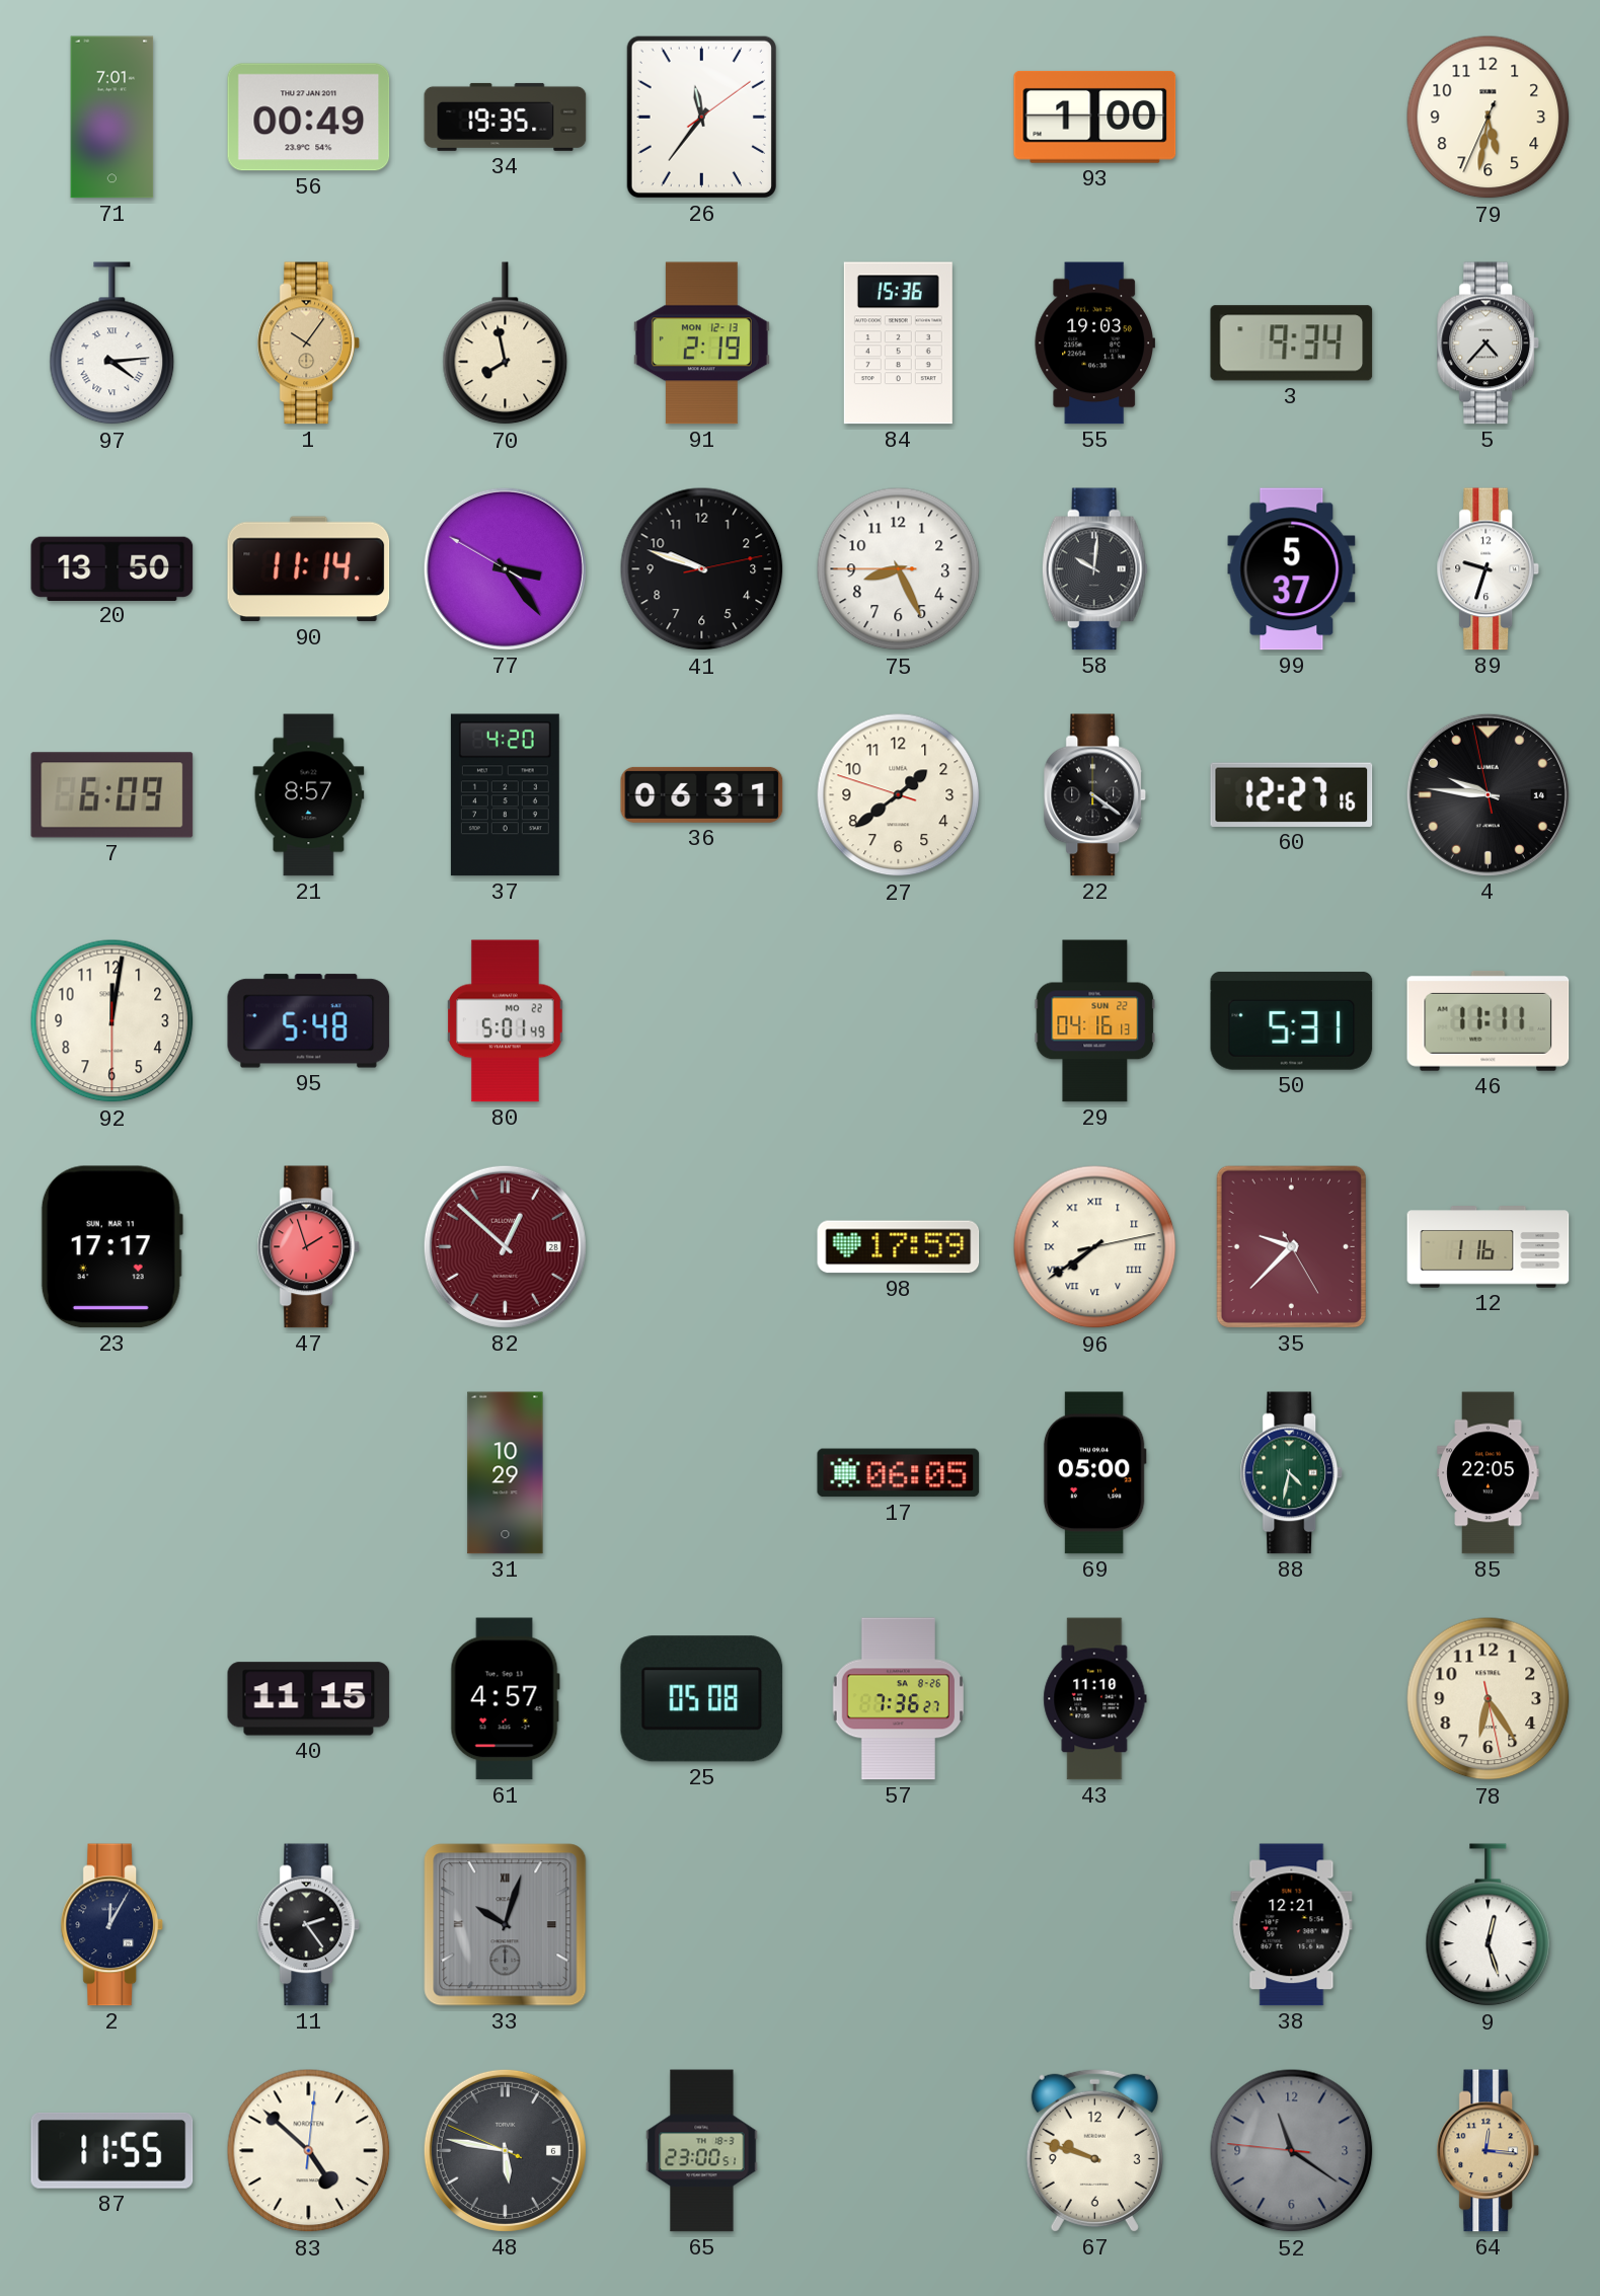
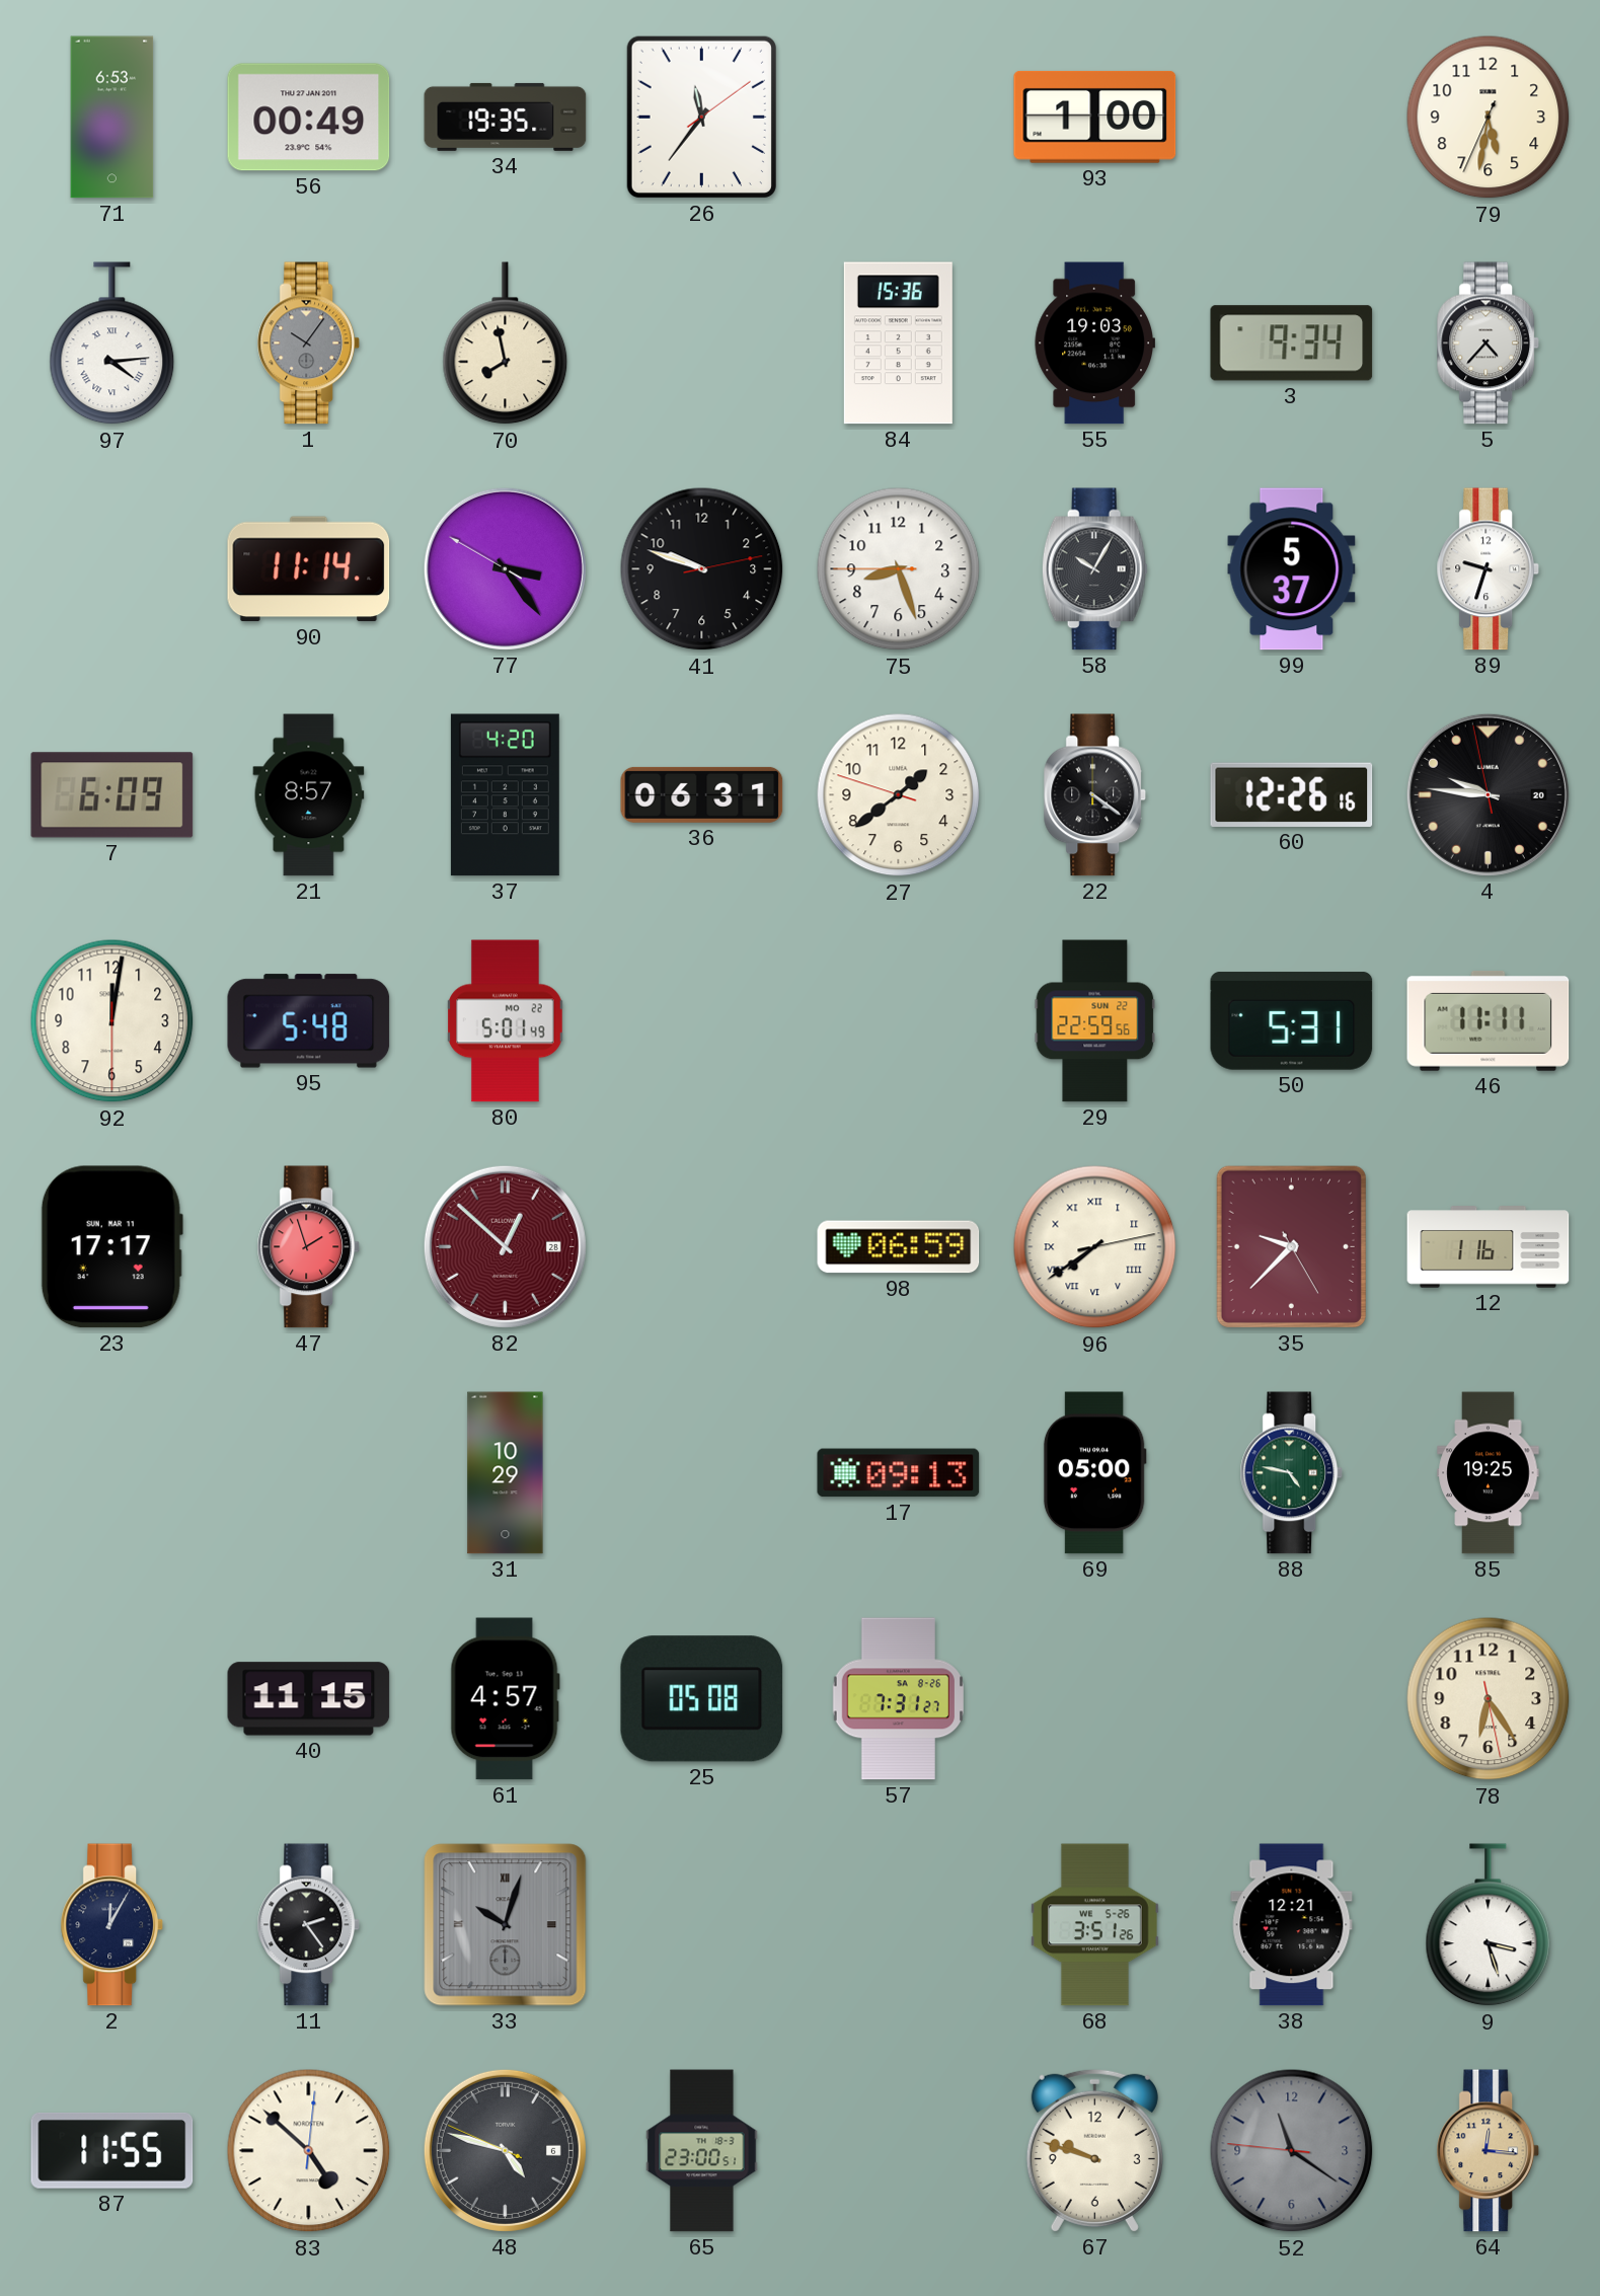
71: 7:01 -> 6:53
1 dial: champagne -> grey
91: 2:19 -> none
20: 13:50 -> none
75: 8:25 -> 8:26
58: 10:01 -> 10:05
60: 12:27 -> 12:26
4 date: 14 -> 20
29: 04:16 -> 22:59
98: 17:59 -> 06:59
17: 06:05 -> 09:13
88: 4:32 -> 4:47
85: 22:05 -> 19:25
57: 7:36 -> 7:31
43: 11:10 -> none
68: none -> 3:51
9: 12:27 -> 3:27
48: 5:46 -> 4:47
